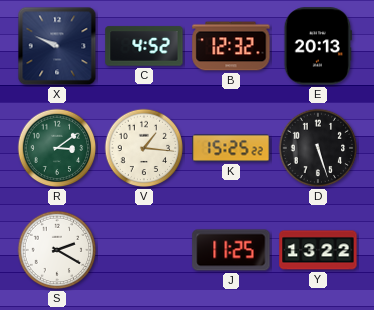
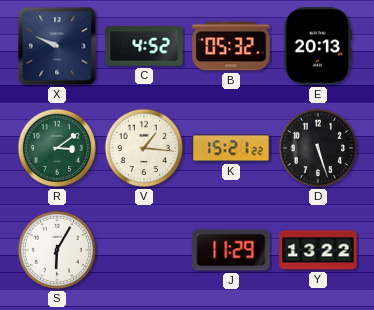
B: 12:32 -> 05:32
K: 15:25 -> 15:21
S: 2:20 -> 6:05
J: 11:25 -> 11:29
